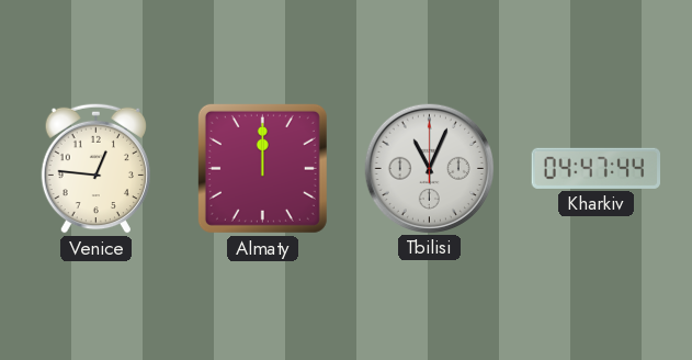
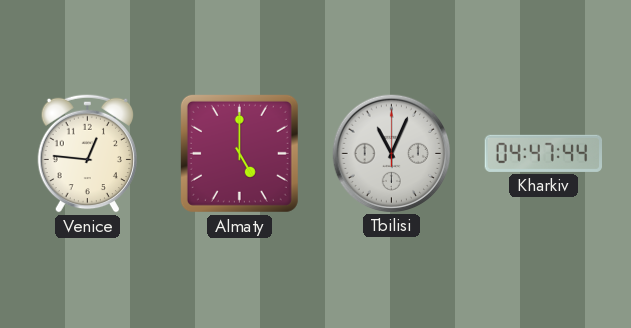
Almaty: 12:00 -> 5:00
